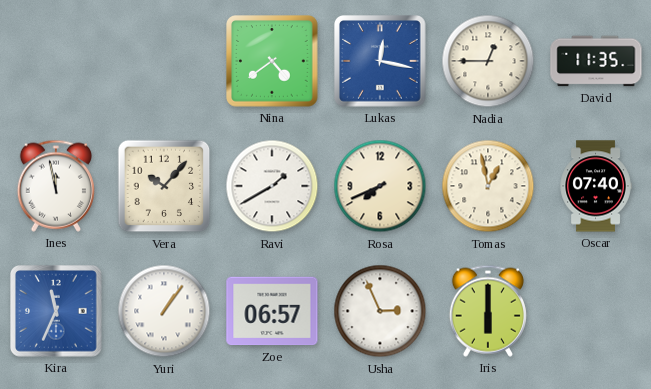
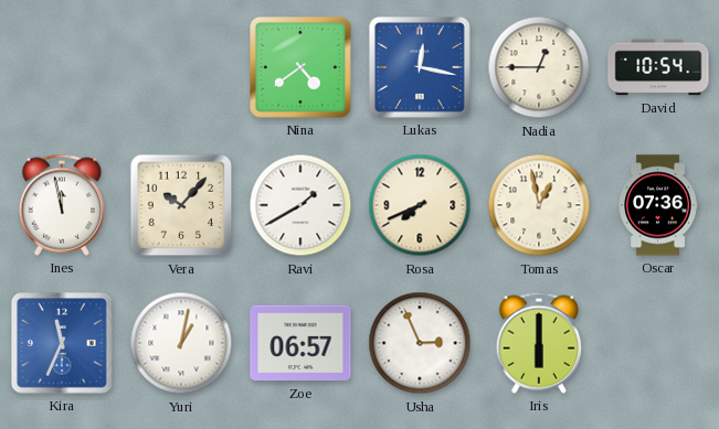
David: 11:35 -> 10:54
Oscar: 07:40 -> 07:36
Yuri: 1:06 -> 1:02
